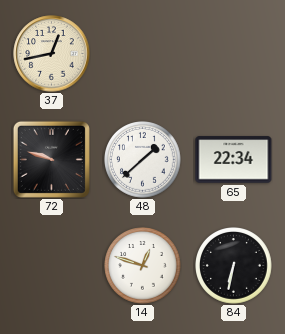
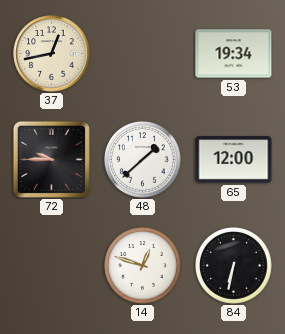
53: none -> 19:34
72: 9:48 -> 9:45
65: 22:34 -> 12:00
